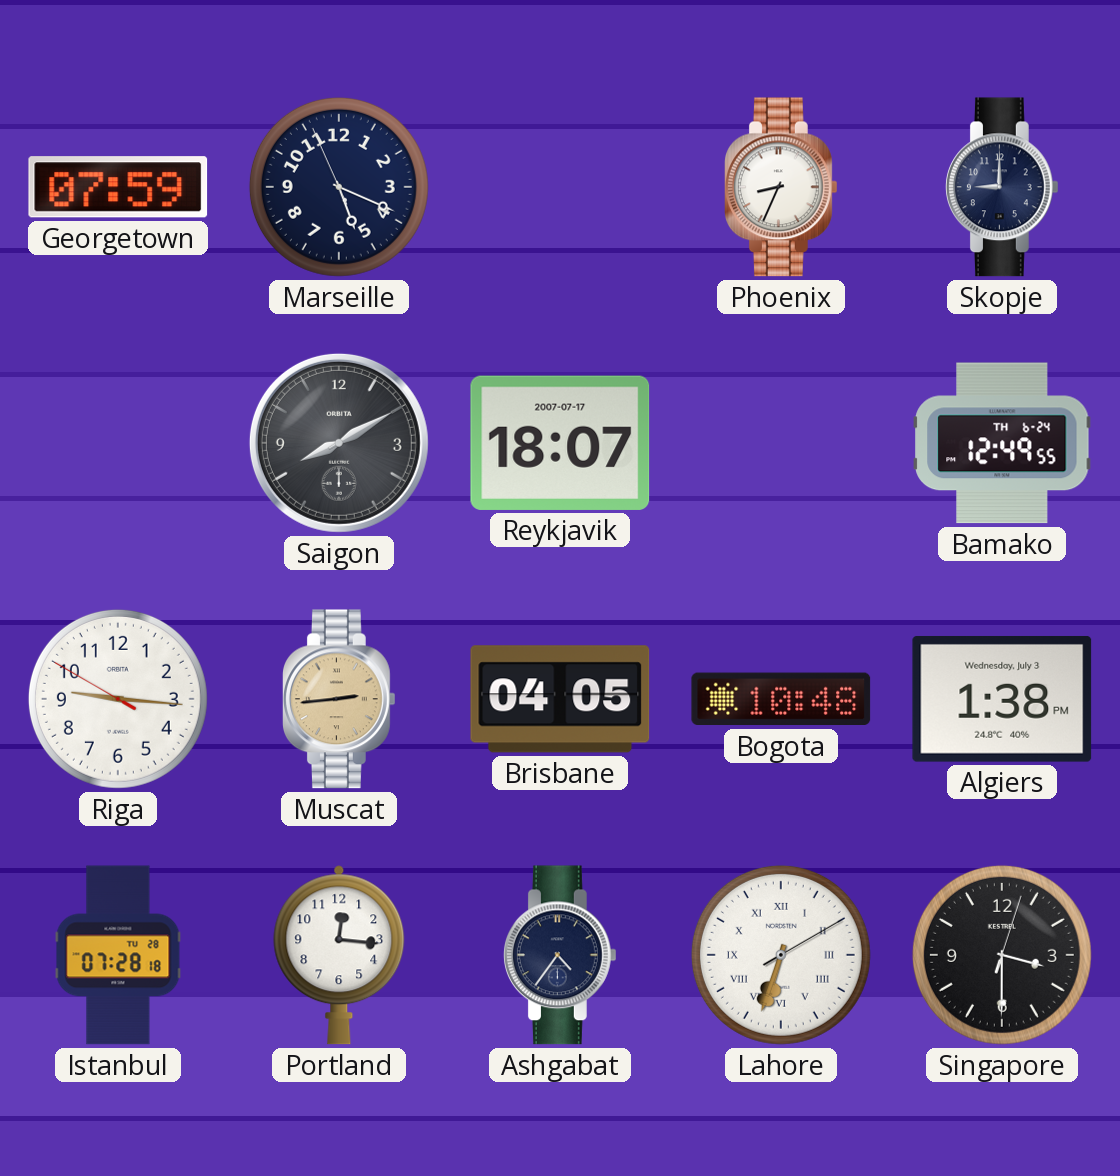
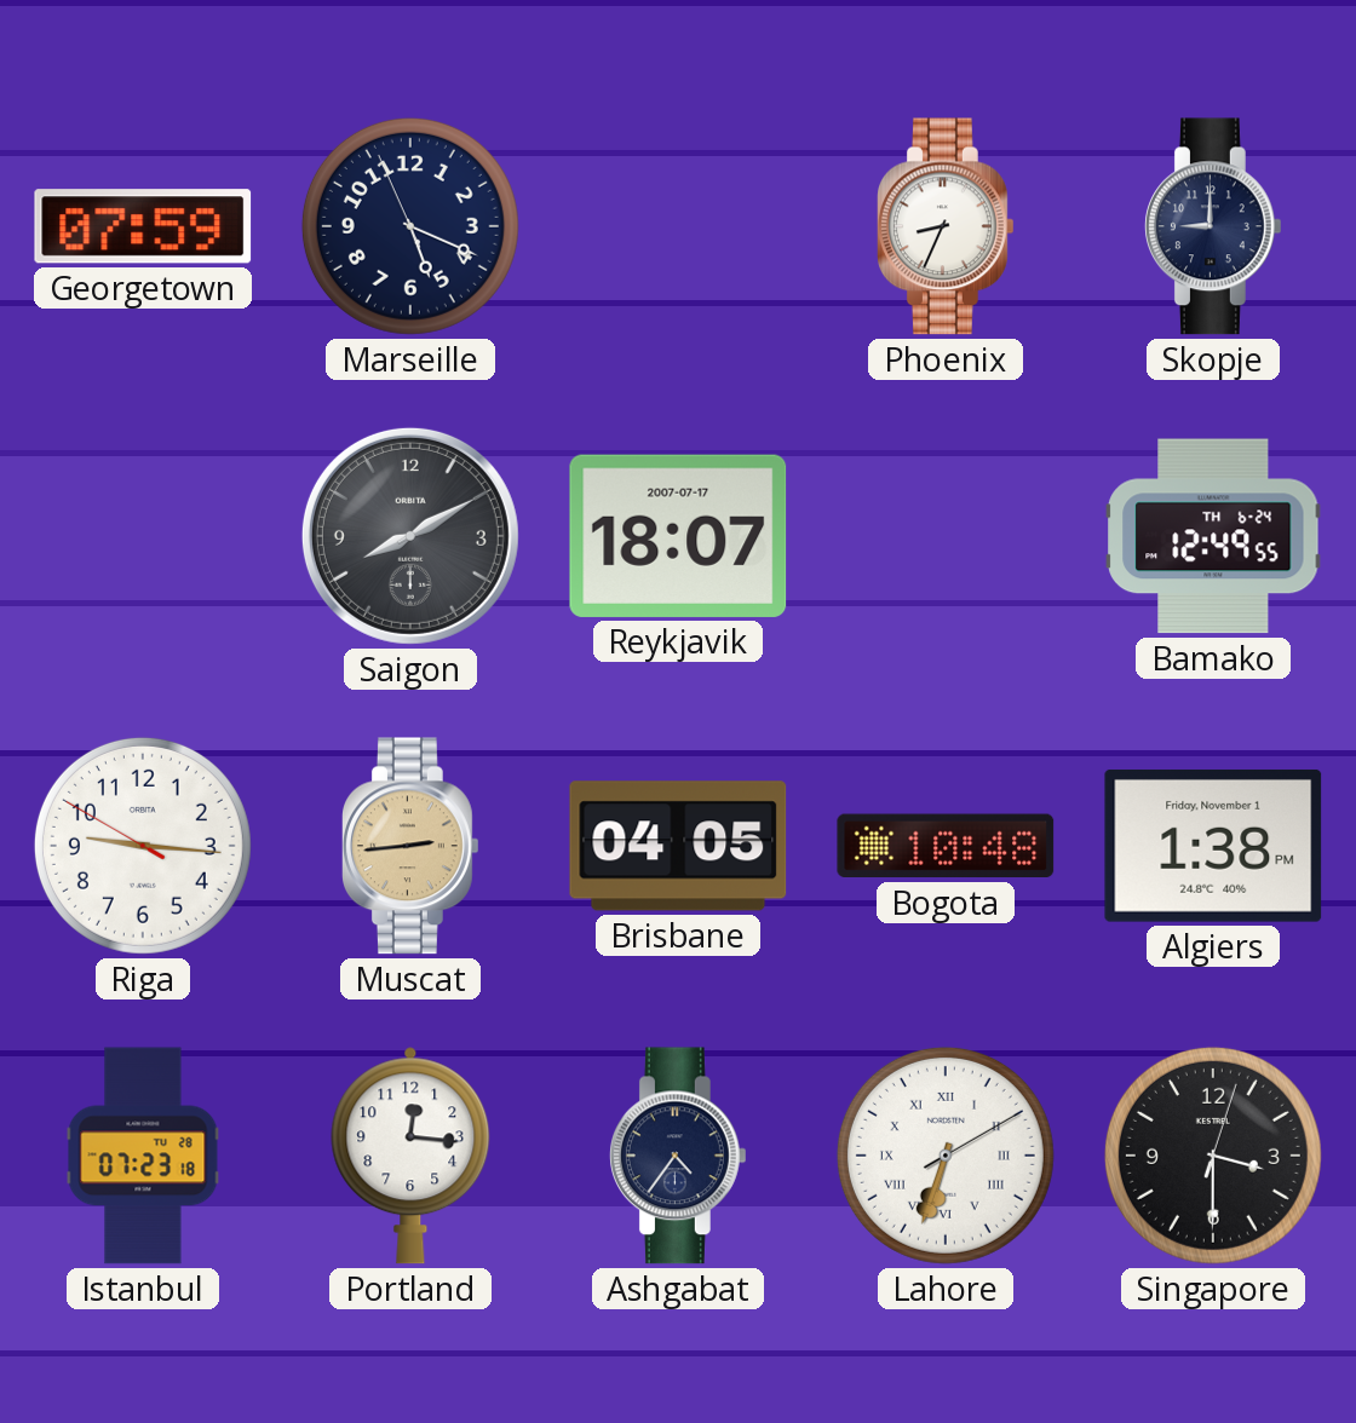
Algiers date: Wednesday, July 3 -> Friday, November 1
Istanbul: 07:28 -> 07:23
